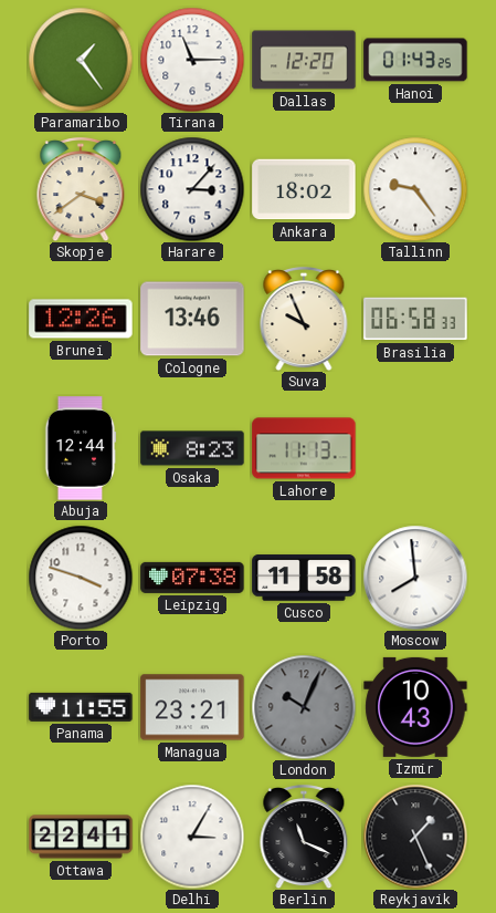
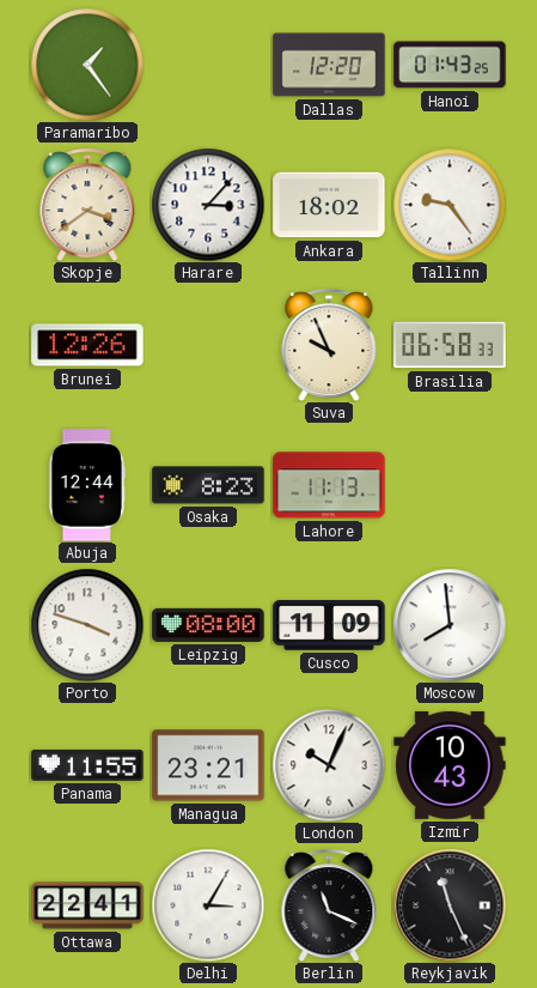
Tirana: 11:15 -> none
Cologne: 13:46 -> none
Leipzig: 07:38 -> 08:00
Cusco: 11:58 -> 11:09
London dial: grey -> white
Reykjavik: 1:26 -> 11:26
